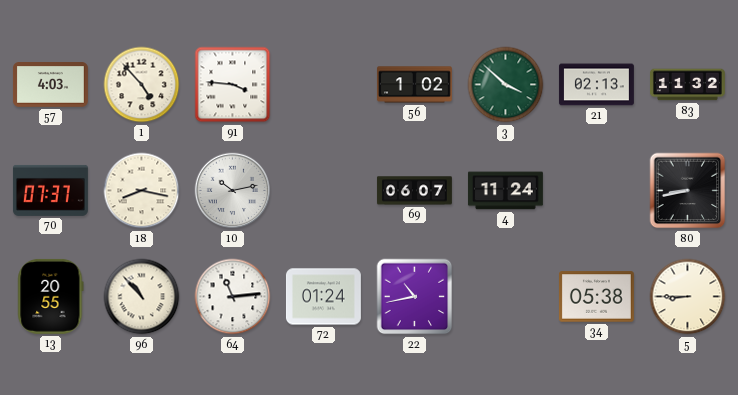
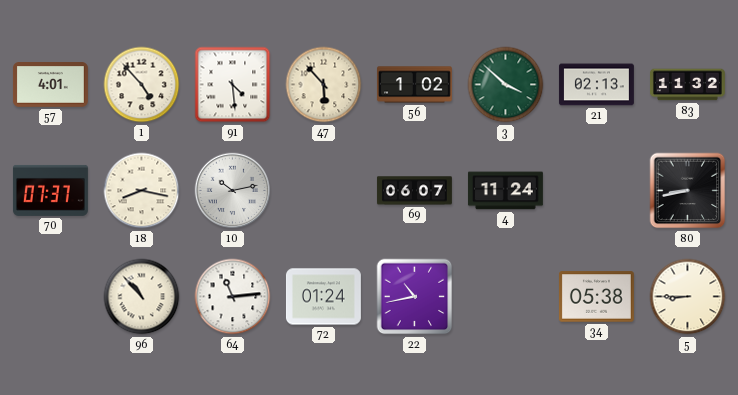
57: 4:03 -> 4:01
91: 3:46 -> 4:29
47: none -> 5:53
13: 20:55 -> none
